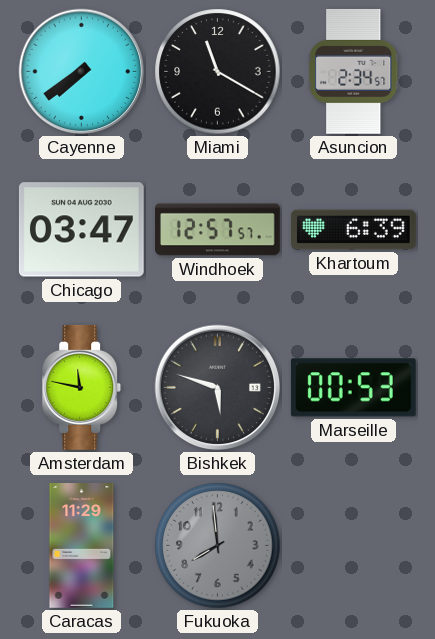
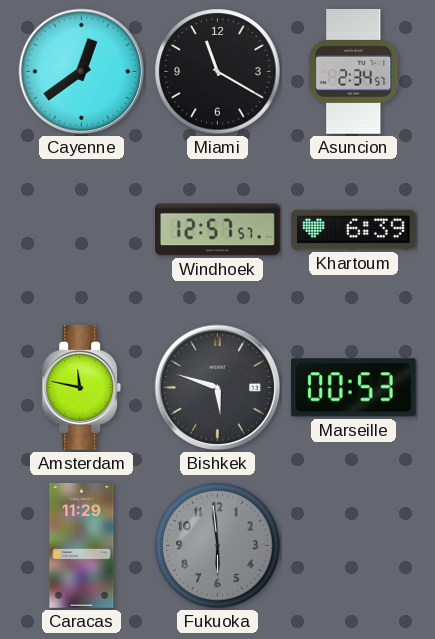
Cayenne: 7:39 -> 12:39
Chicago: 03:47 -> none
Fukuoka: 7:59 -> 5:59
